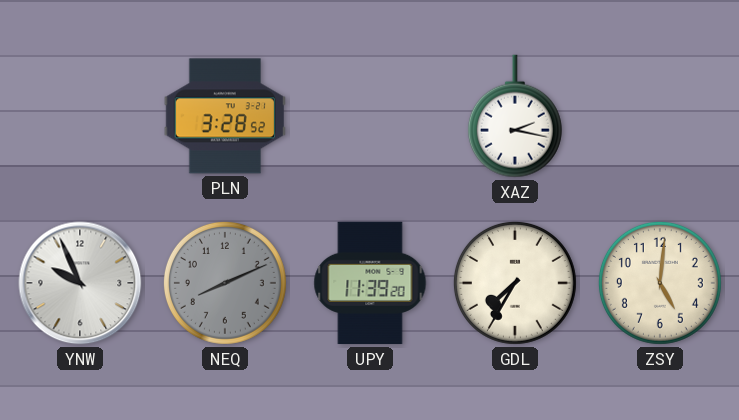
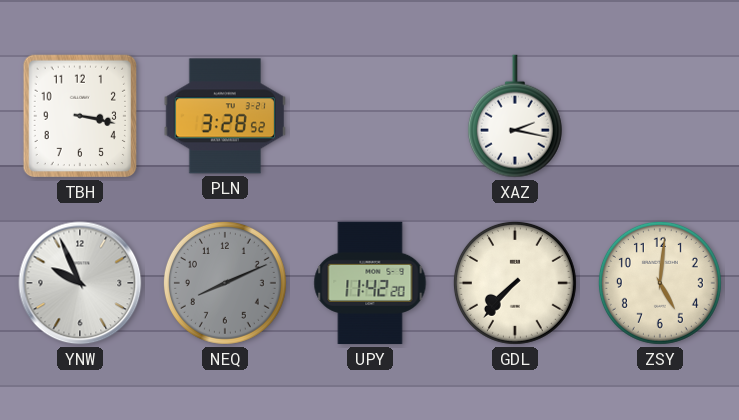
TBH: none -> 3:17
UPY: 11:39 -> 11:42
GDL: 7:35 -> 7:37
